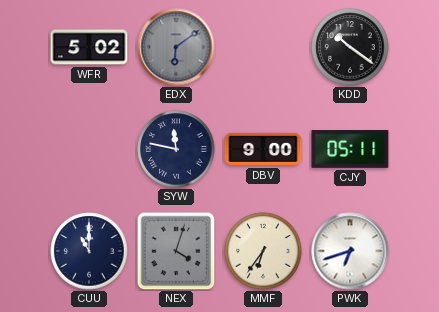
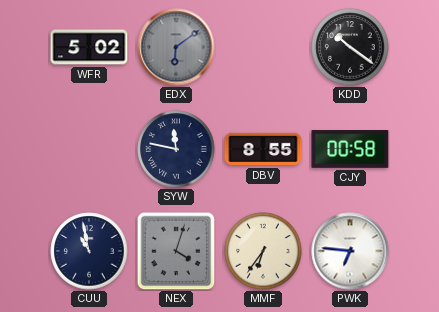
DBV: 9:00 -> 8:55
CJY: 05:11 -> 00:58
CUU: 11:00 -> 10:58
PWK: 6:42 -> 6:46
